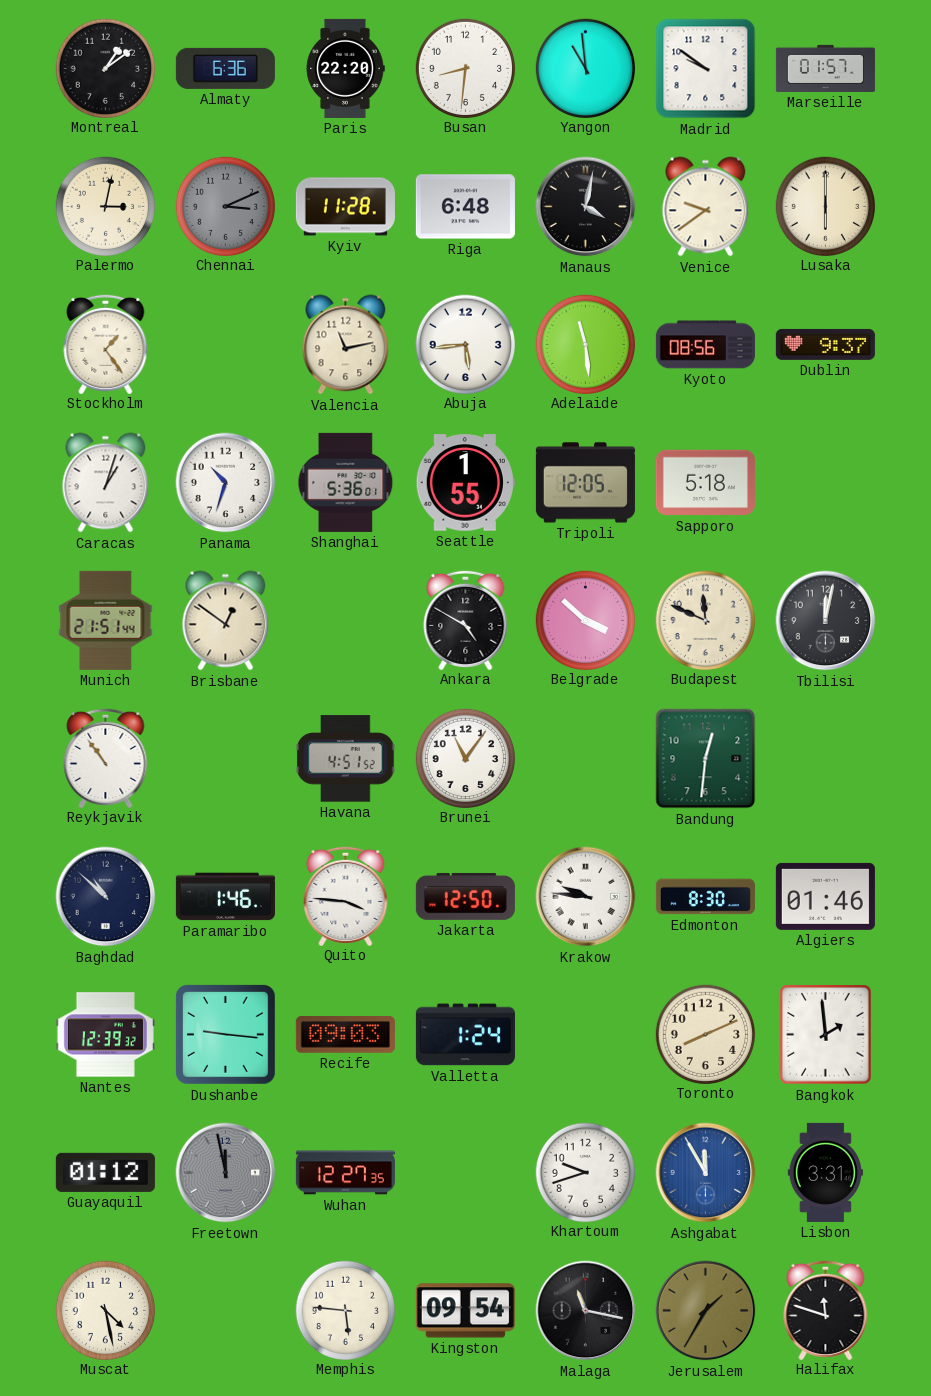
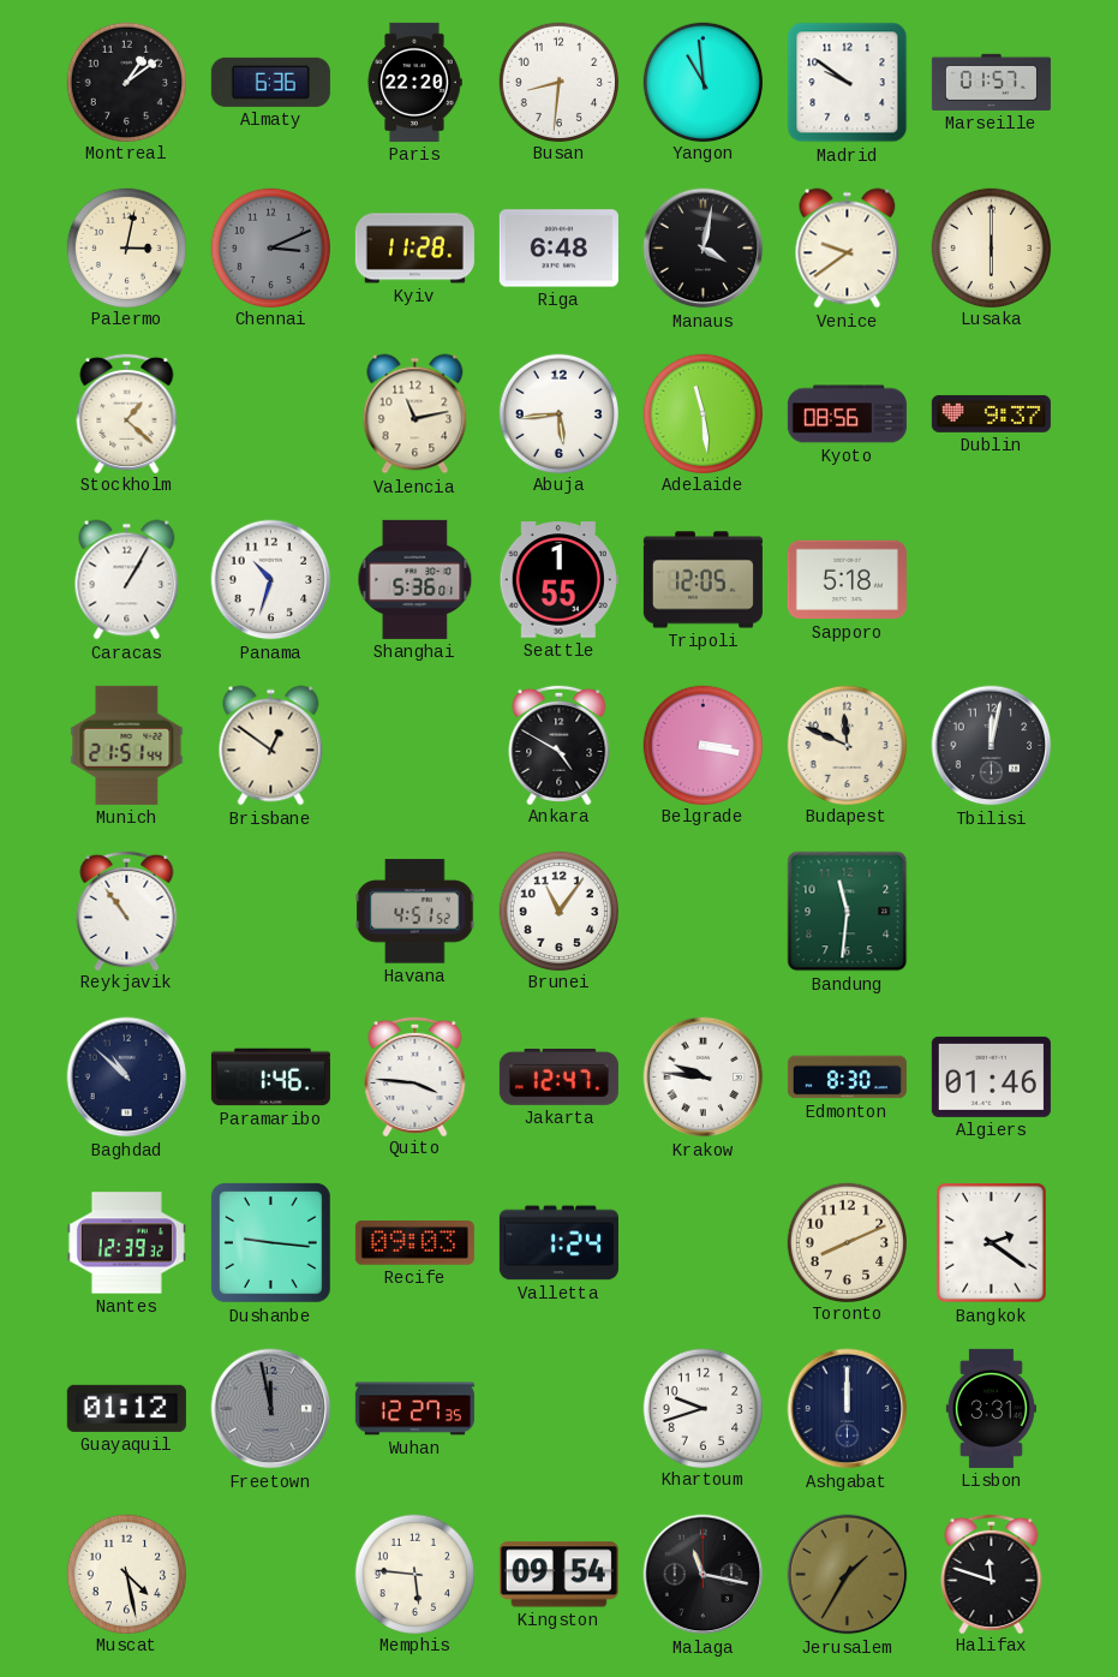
Stockholm: 1:24 -> 1:22
Caracas: 1:03 -> 1:05
Belgrade: 3:52 -> 3:17
Bandung: 12:31 -> 11:31
Jakarta: 12:50 -> 12:47
Bangkok: 1:59 -> 2:21
Ashgabat: 11:55 -> 12:00
Ashgabat dial: blue -> navy
